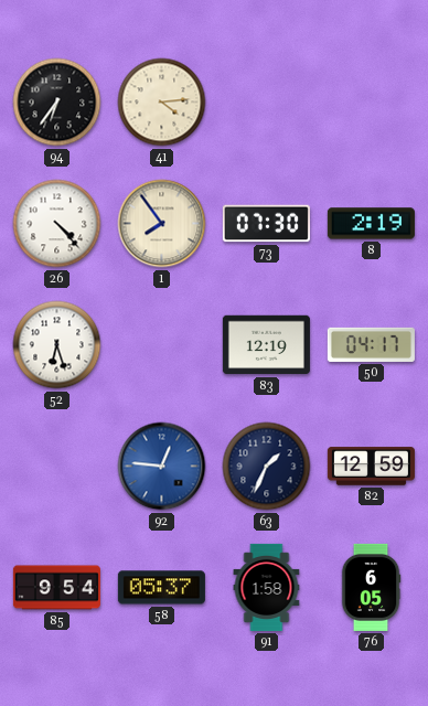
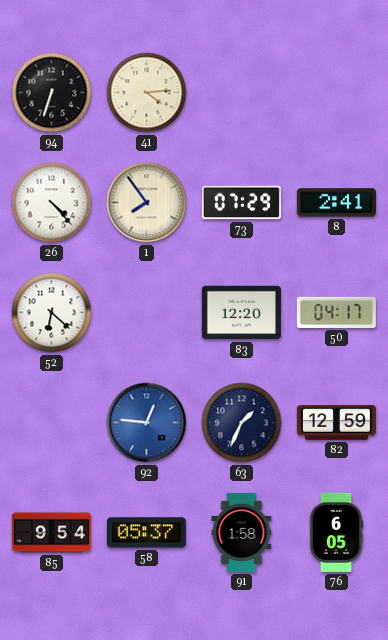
94: 6:36 -> 6:33
73: 07:30 -> 07:29
8: 2:19 -> 2:41
52: 6:27 -> 6:22
83: 12:19 -> 12:20
